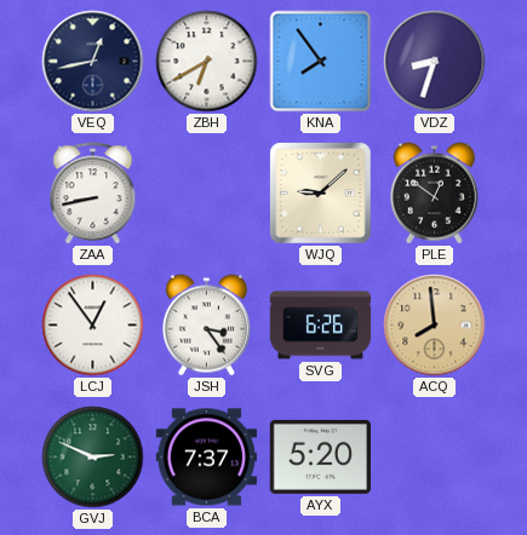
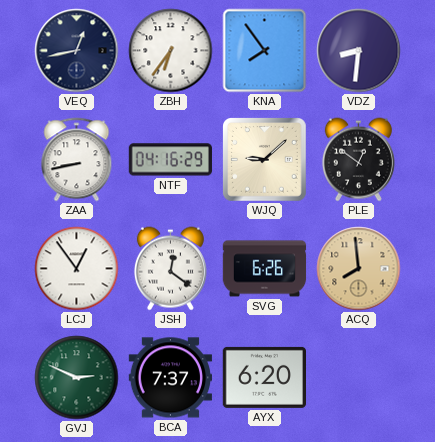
ZBH: 6:40 -> 6:36
VDZ: 8:33 -> 8:31
NTF: none -> 04:16
JSH: 3:24 -> 12:21
AYX: 5:20 -> 6:20
